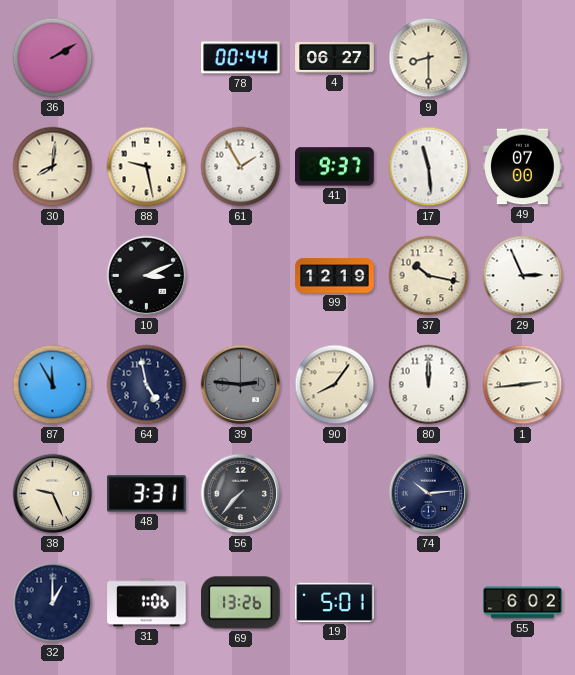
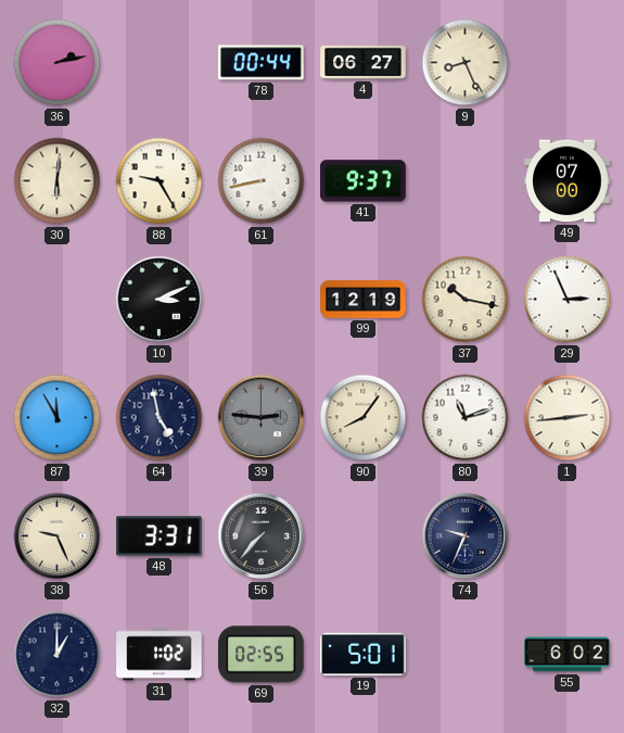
36: 2:10 -> 2:13
9: 8:30 -> 8:26
30: 8:01 -> 6:01
88: 9:28 -> 9:25
61: 1:55 -> 8:43
17: 11:29 -> none
80: 12:00 -> 11:12
74: 10:14 -> 9:34
31: 1:06 -> 1:02
69: 13:26 -> 02:55
